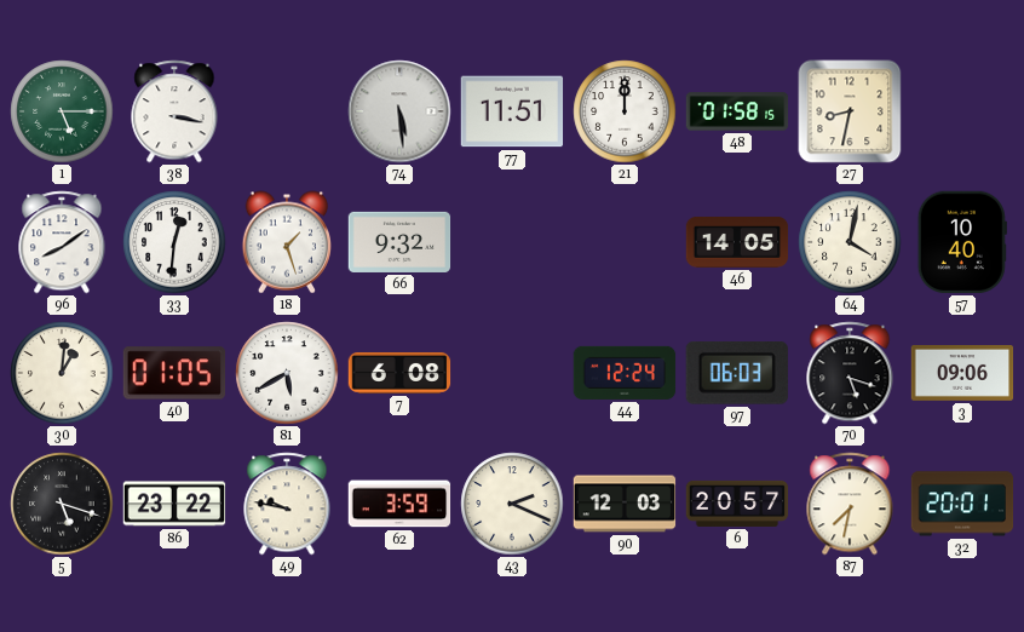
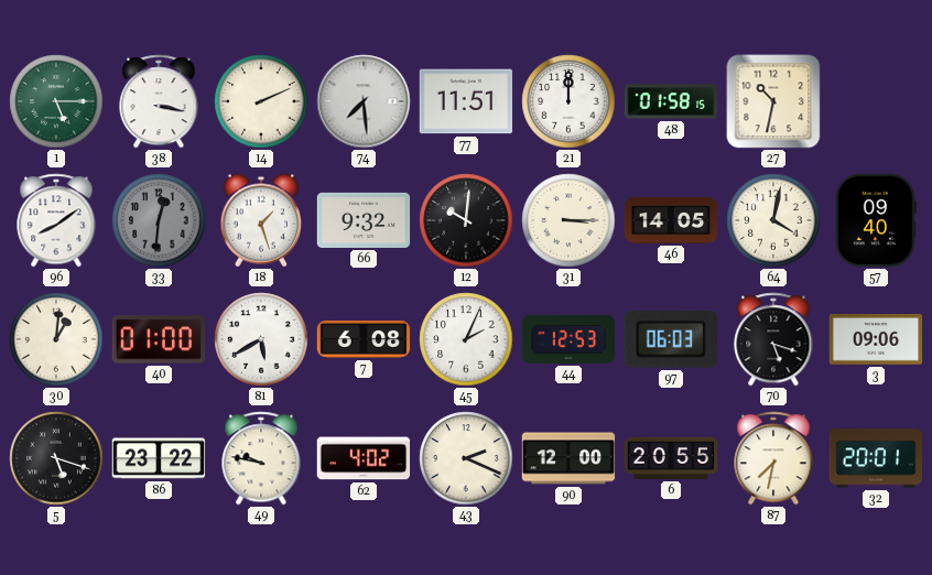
14: none -> 2:11
74: 5:29 -> 7:29
27: 8:32 -> 10:32
33 dial: white -> grey
12: none -> 10:01
31: none -> 3:15
57: 10:40 -> 09:40
40: 01:05 -> 01:00
45: none -> 2:04
44: 12:24 -> 12:53
62: 3:59 -> 4:02
90: 12:03 -> 12:00
6: 20:57 -> 20:55
